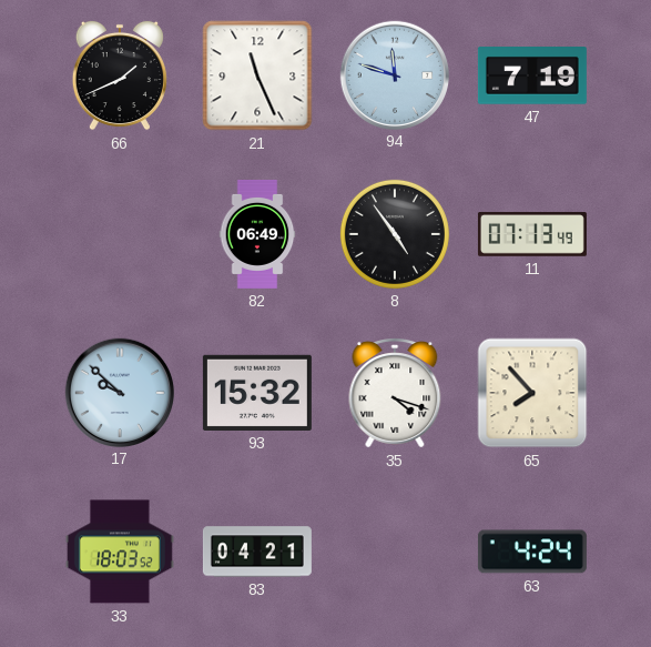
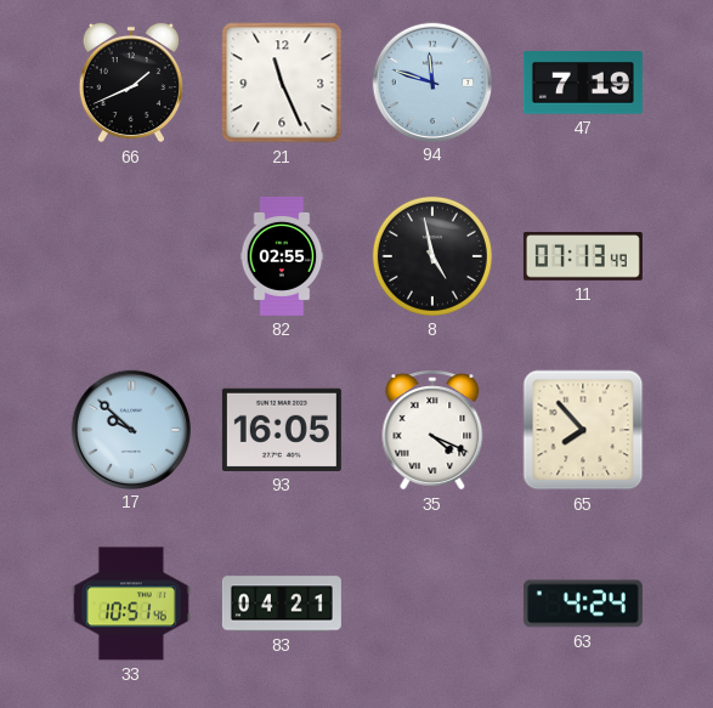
82: 06:49 -> 02:55
8: 4:54 -> 4:58
93: 15:32 -> 16:05
35: 4:18 -> 4:19
33: 18:03 -> 10:51
